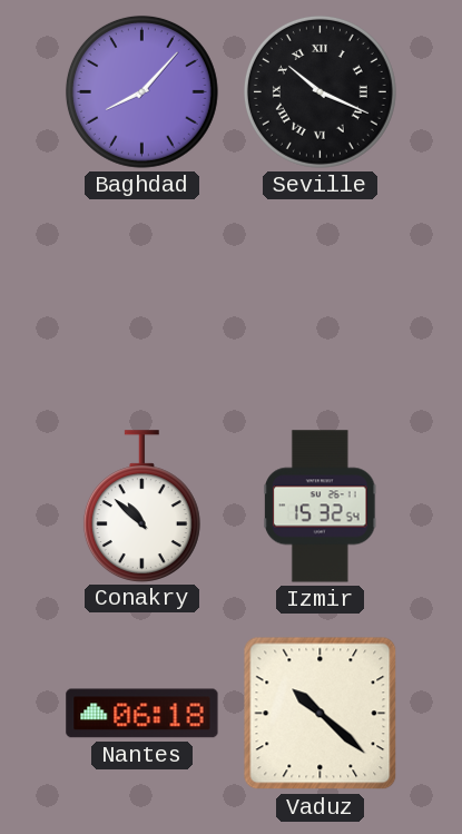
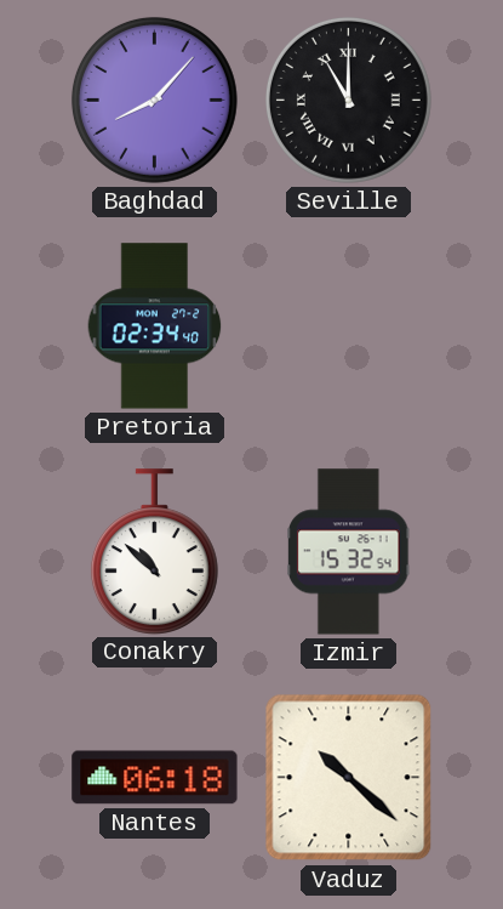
Seville: 10:19 -> 11:00
Pretoria: none -> 02:34
